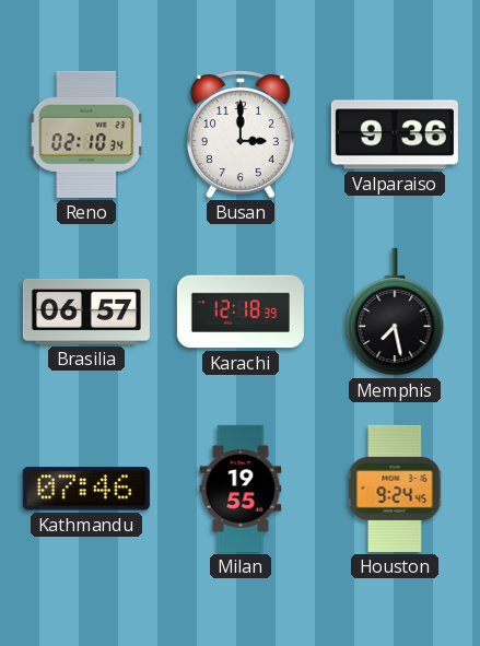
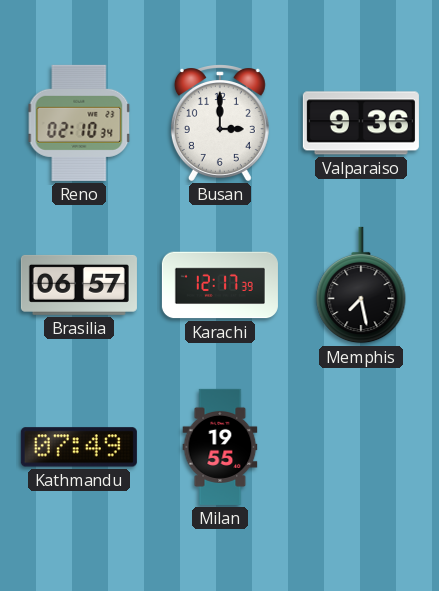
Karachi: 12:18 -> 12:17
Kathmandu: 07:46 -> 07:49
Houston: 9:24 -> none
